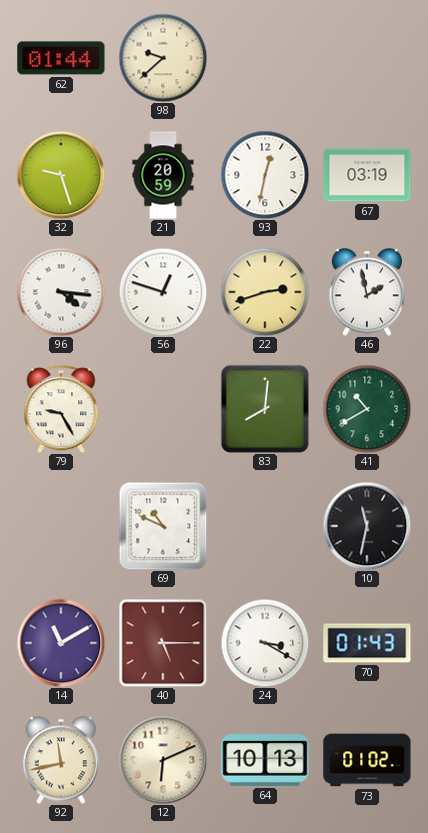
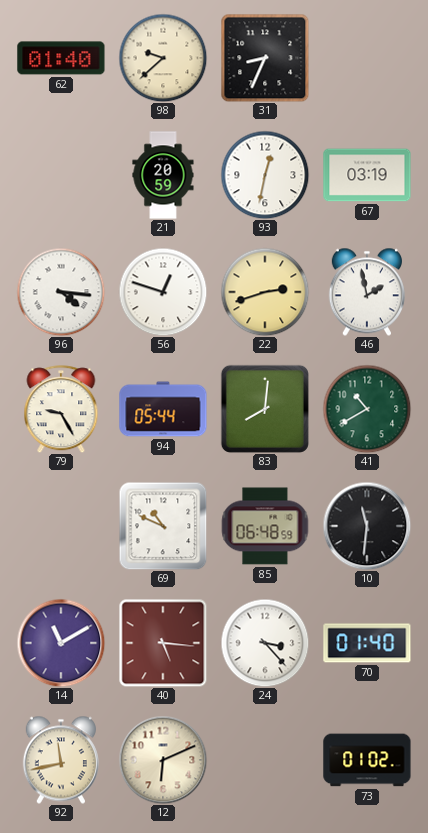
62: 01:44 -> 01:40
31: none -> 8:34
32: 9:27 -> none
94: none -> 05:44
85: none -> 06:48
10: 11:32 -> 11:31
40: 5:15 -> 5:16
24: 3:20 -> 3:23
70: 01:43 -> 01:40
64: 10:13 -> none
